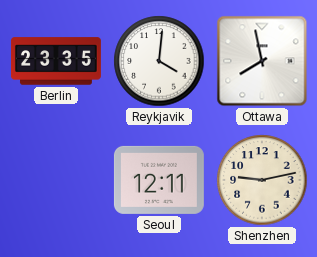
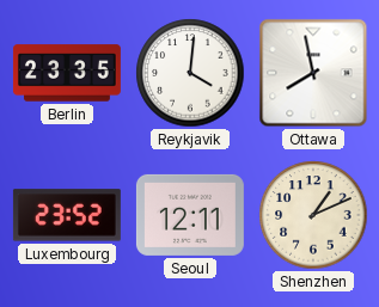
Luxembourg: none -> 23:52
Shenzhen: 9:13 -> 1:11
